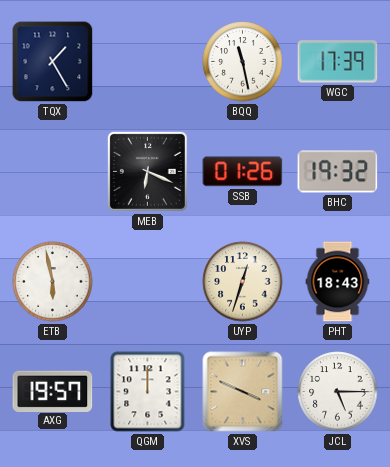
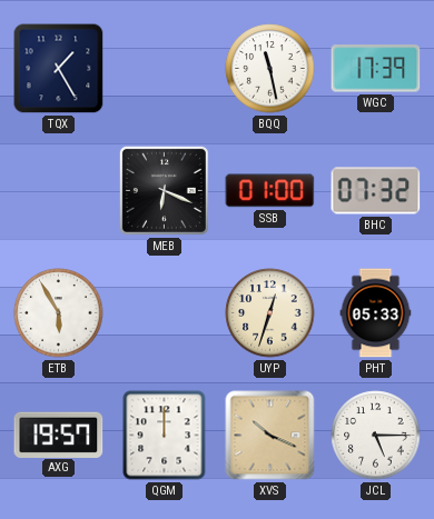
SSB: 01:26 -> 01:00
BHC: 19:32 -> 07:32
ETB: 5:58 -> 5:55
PHT: 18:43 -> 05:33
XVS: 3:49 -> 10:19
